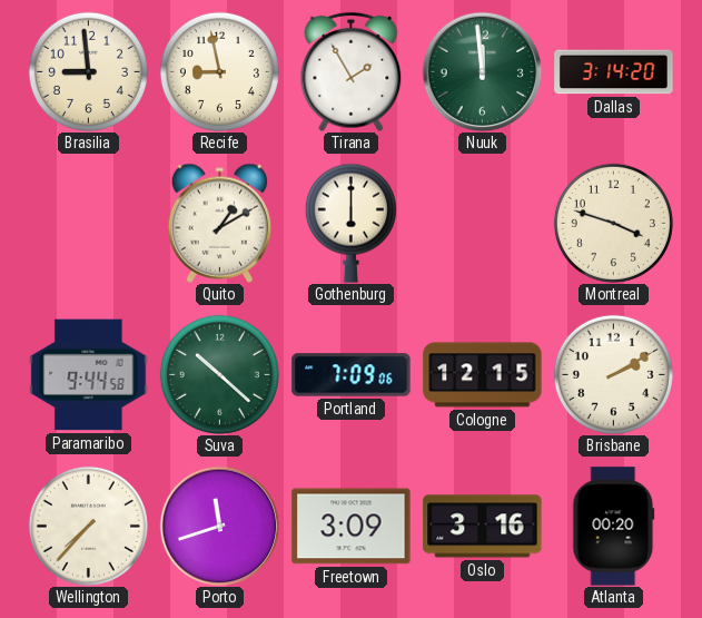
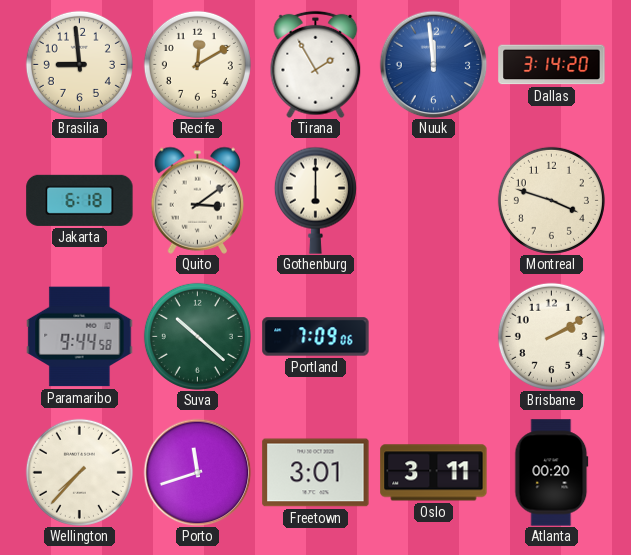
Recife: 8:58 -> 12:10
Nuuk dial: green -> blue
Jakarta: none -> 6:18
Quito: 1:10 -> 3:09
Cologne: 12:15 -> none
Freetown: 3:09 -> 3:01
Oslo: 3:16 -> 3:11
